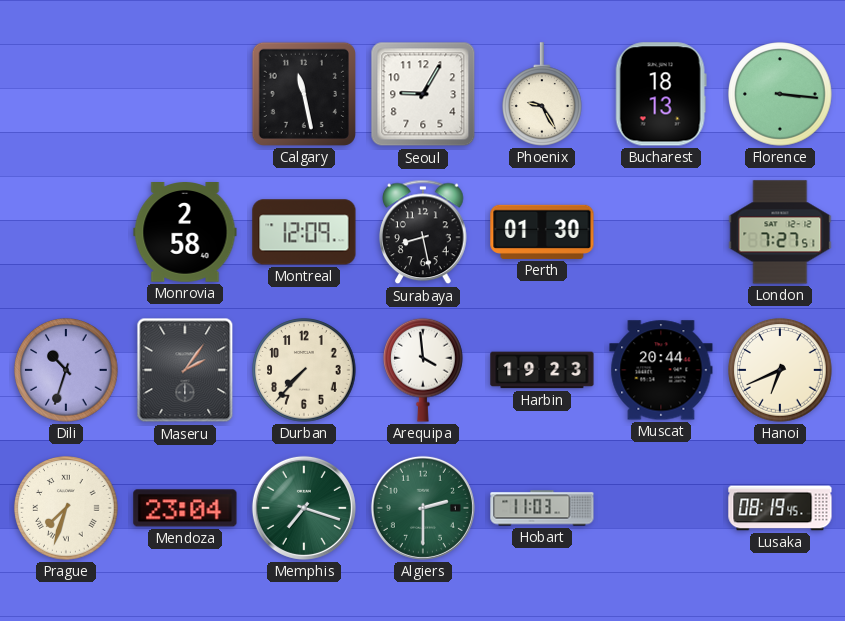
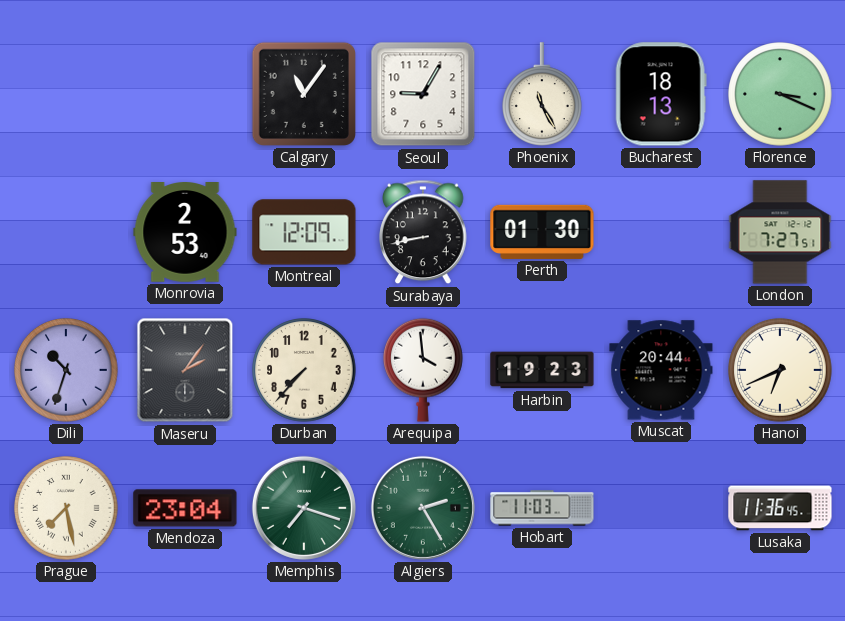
Calgary: 11:28 -> 11:06
Phoenix: 9:25 -> 11:25
Florence: 3:16 -> 3:19
Monrovia: 2:58 -> 2:53
Surabaya: 8:28 -> 8:43
Prague: 7:33 -> 7:28
Algiers: 2:30 -> 2:25
Lusaka: 08:19 -> 11:36
